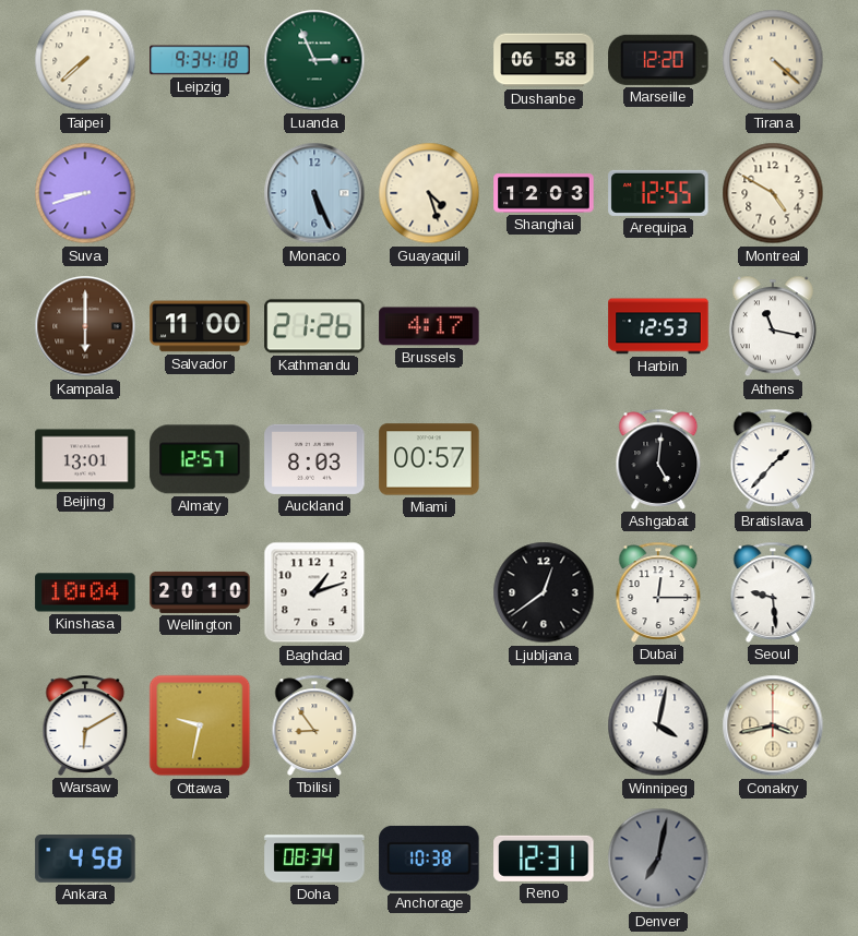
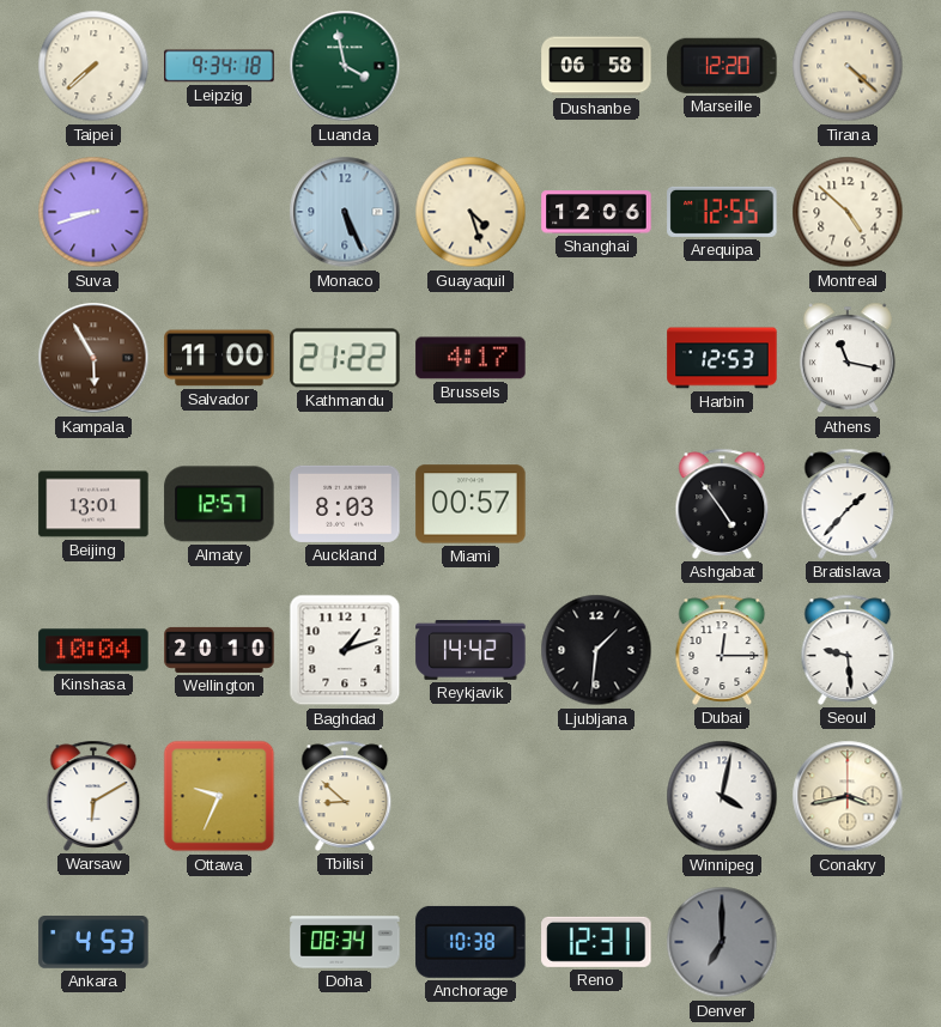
Luanda: 2:56 -> 3:58
Shanghai: 12:03 -> 12:06
Montreal: 4:50 -> 4:52
Kampala: 6:00 -> 5:55
Kathmandu: 21:26 -> 21:22
Ashgabat: 5:01 -> 4:54
Reykjavik: none -> 14:42
Ljubljana: 12:39 -> 1:31
Ottawa: 9:32 -> 9:34
Tbilisi: 8:54 -> 8:52
Ankara: 4:58 -> 4:53
Denver: 7:02 -> 7:00
